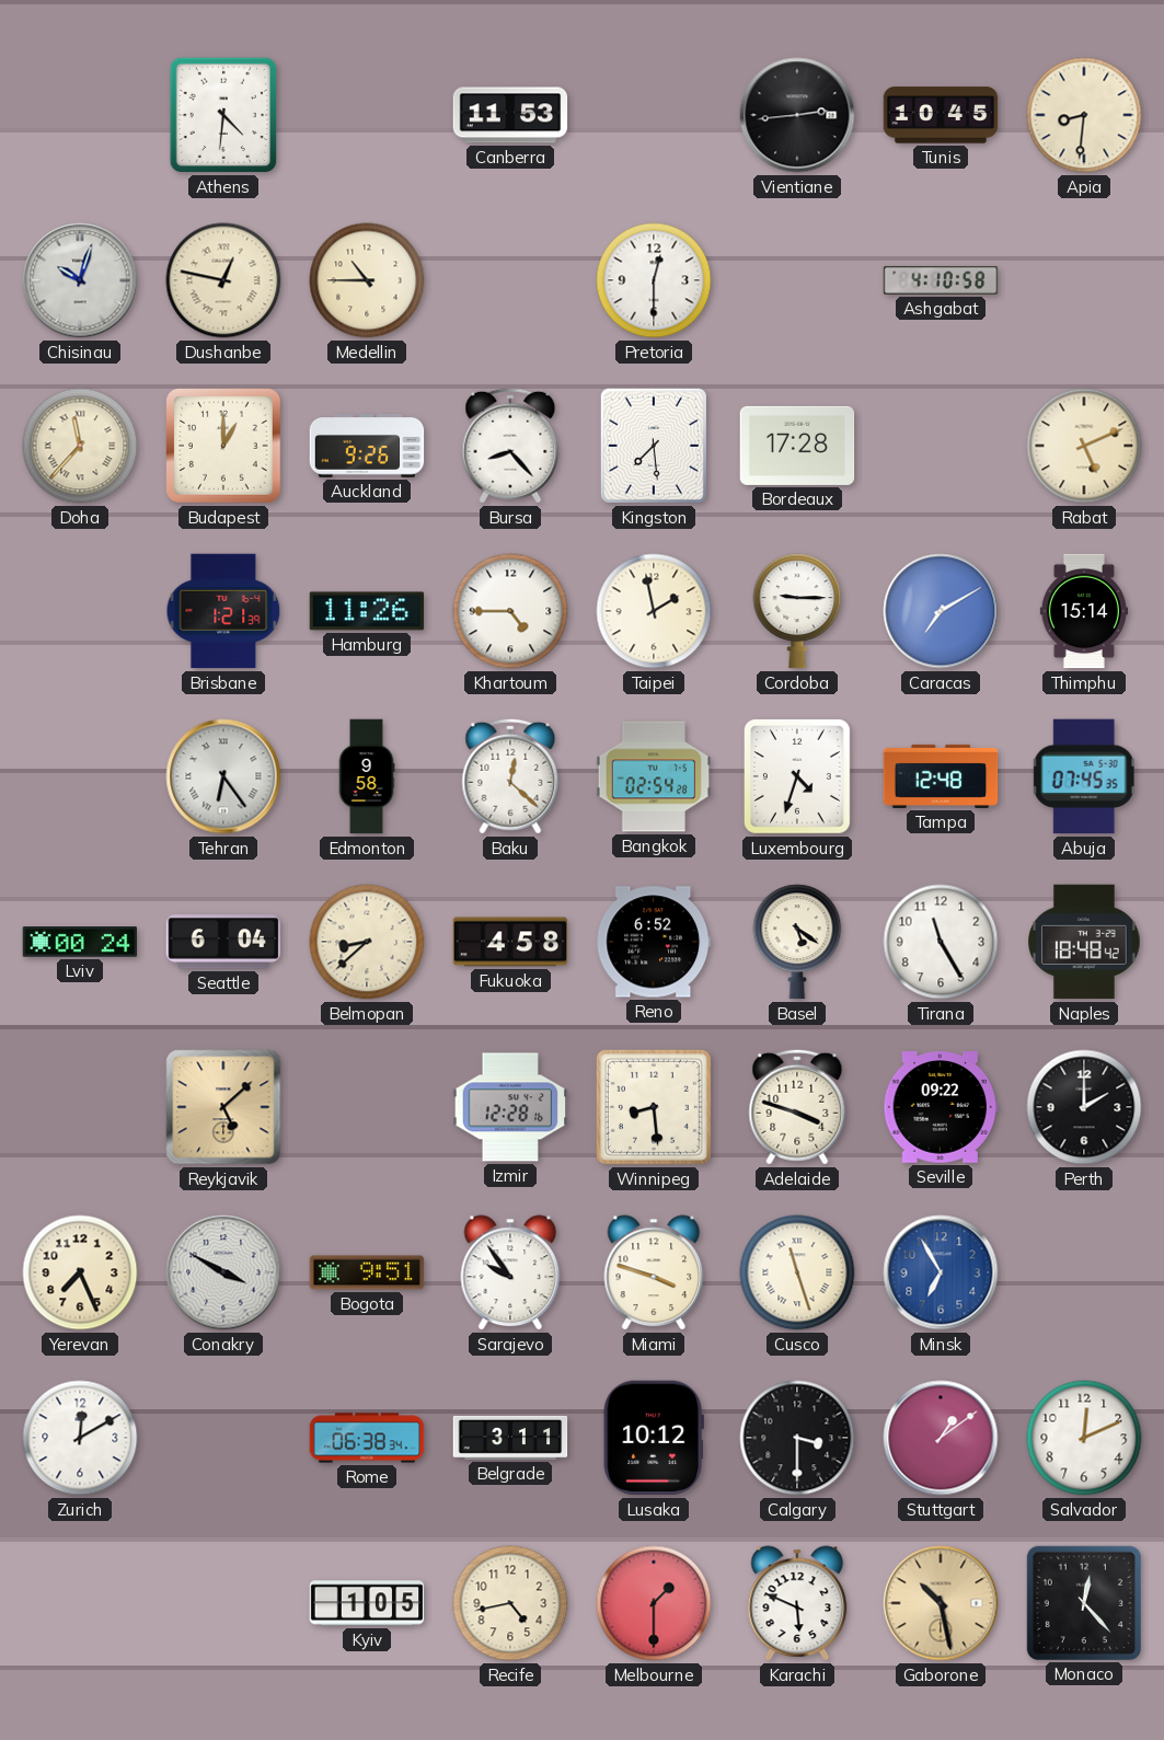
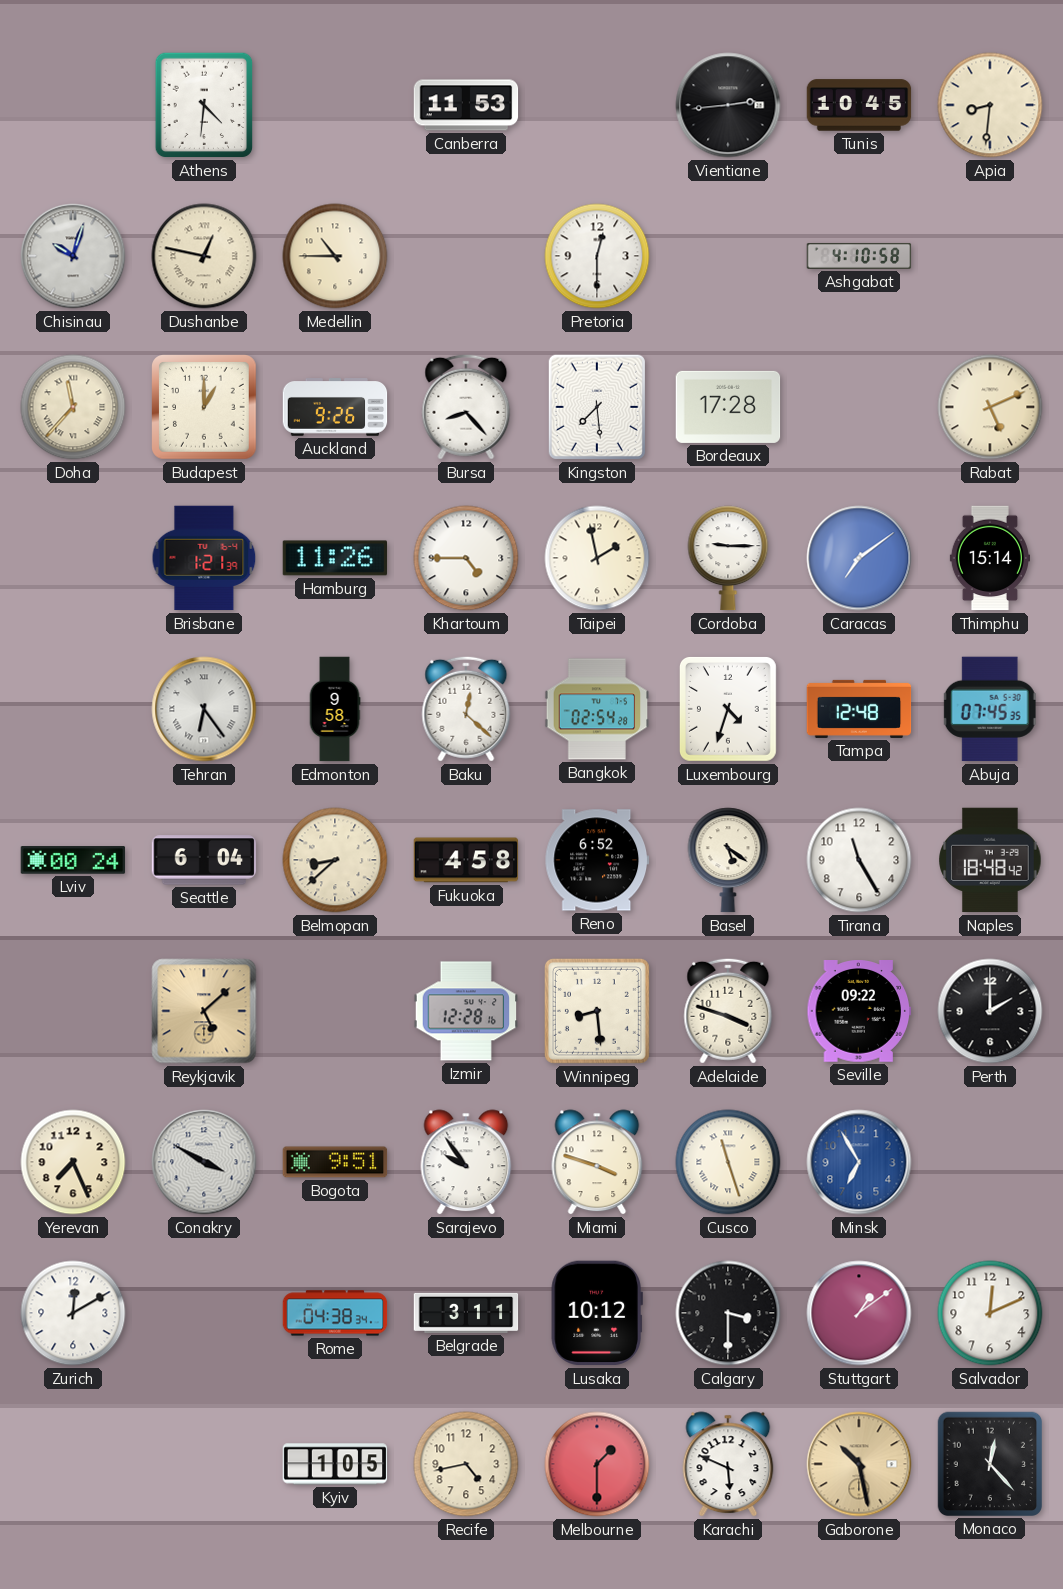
Caracas: 7:10 -> 7:09
Rome: 06:38 -> 04:38
